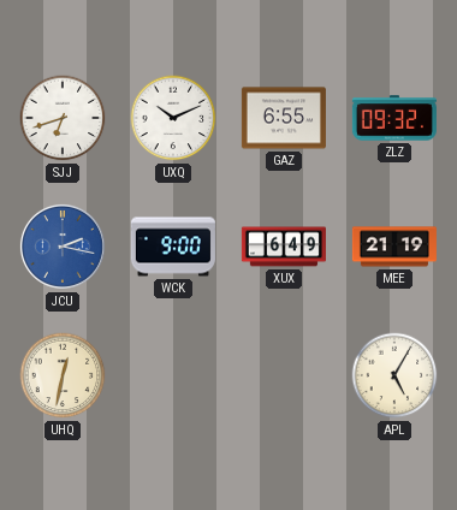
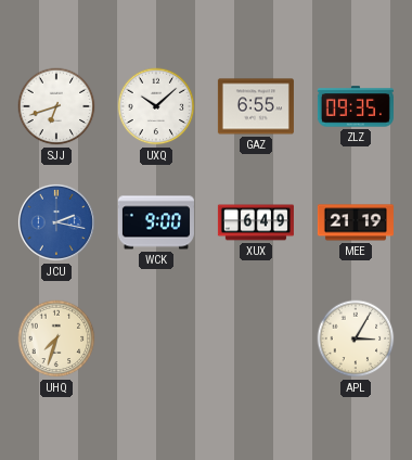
UXQ: 10:11 -> 10:08
ZLZ: 09:32 -> 09:35
UHQ: 12:32 -> 7:33
APL: 5:05 -> 3:05
